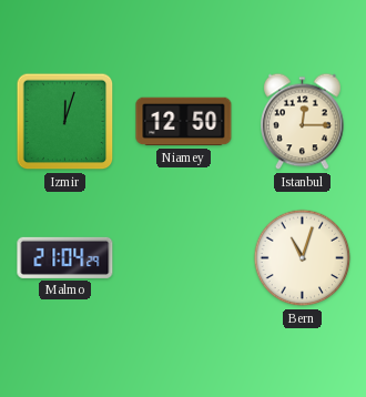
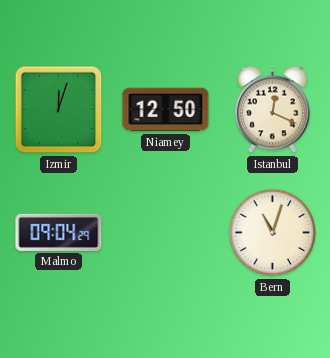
Istanbul: 12:15 -> 12:19
Malmo: 21:04 -> 09:04
